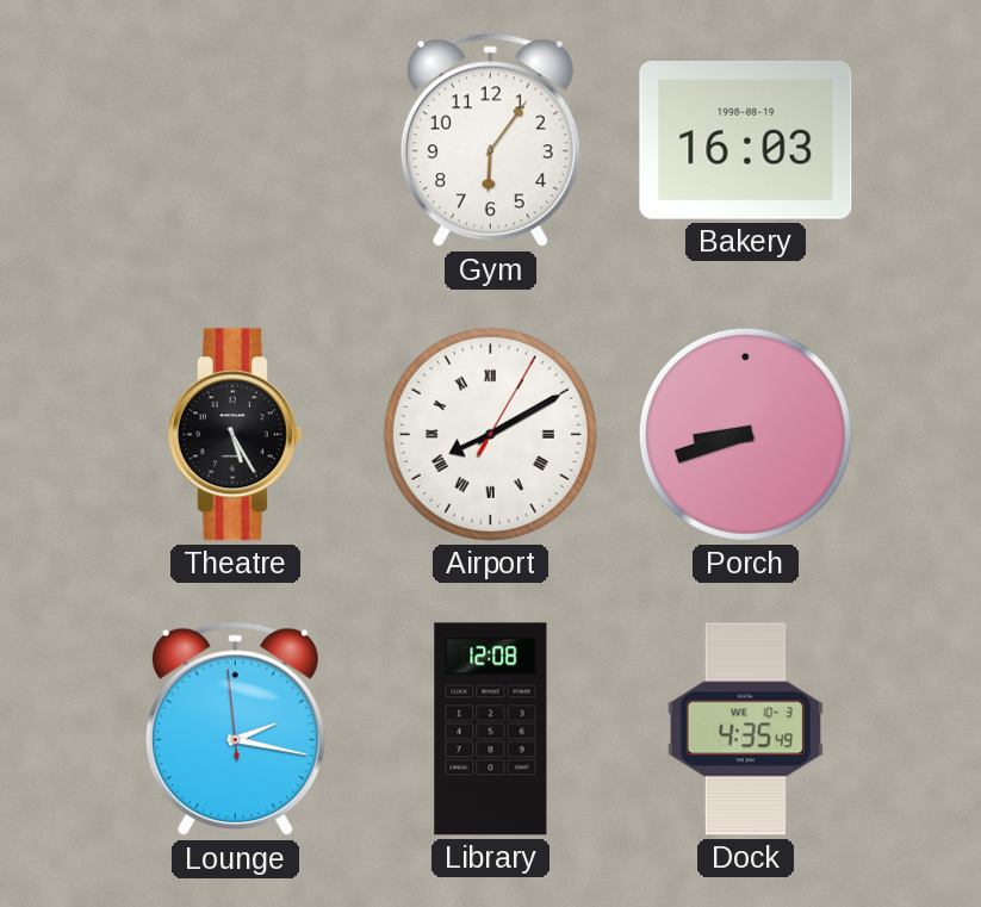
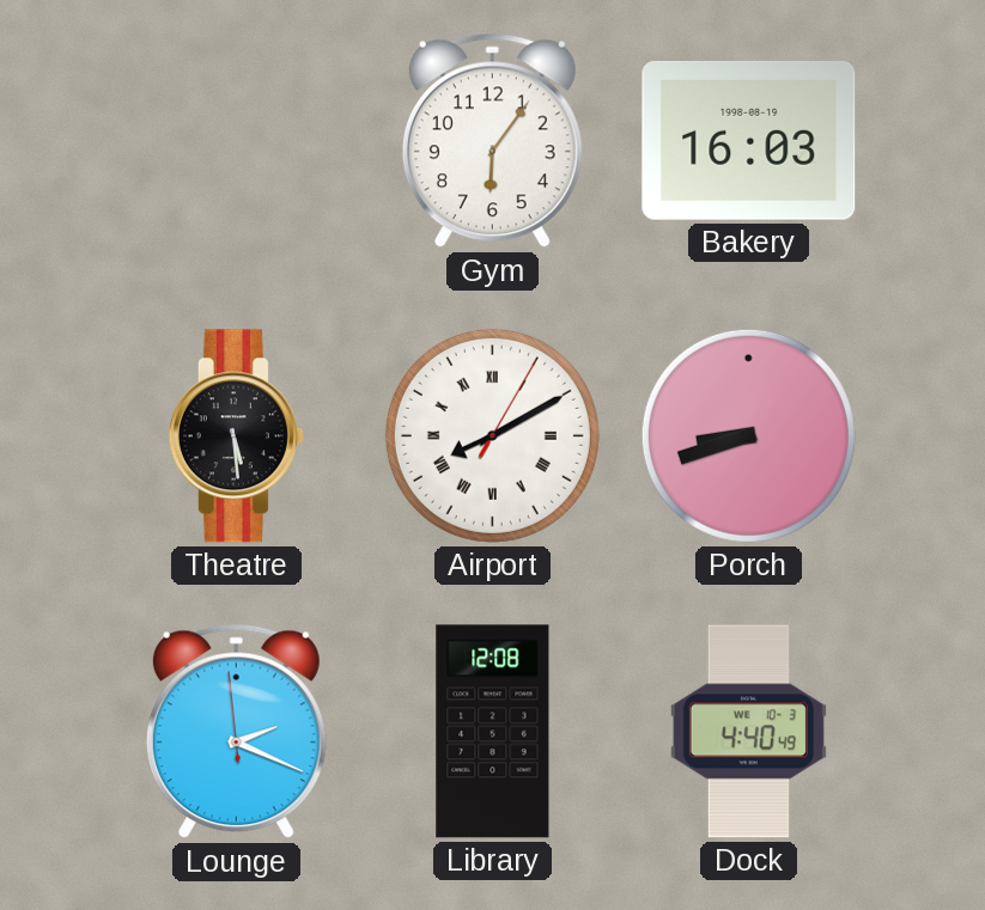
Theatre: 5:25 -> 5:29
Lounge: 2:16 -> 2:18
Dock: 4:35 -> 4:40
